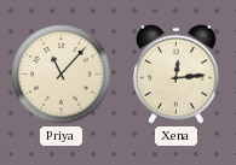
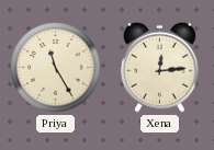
Priya: 11:07 -> 11:25
